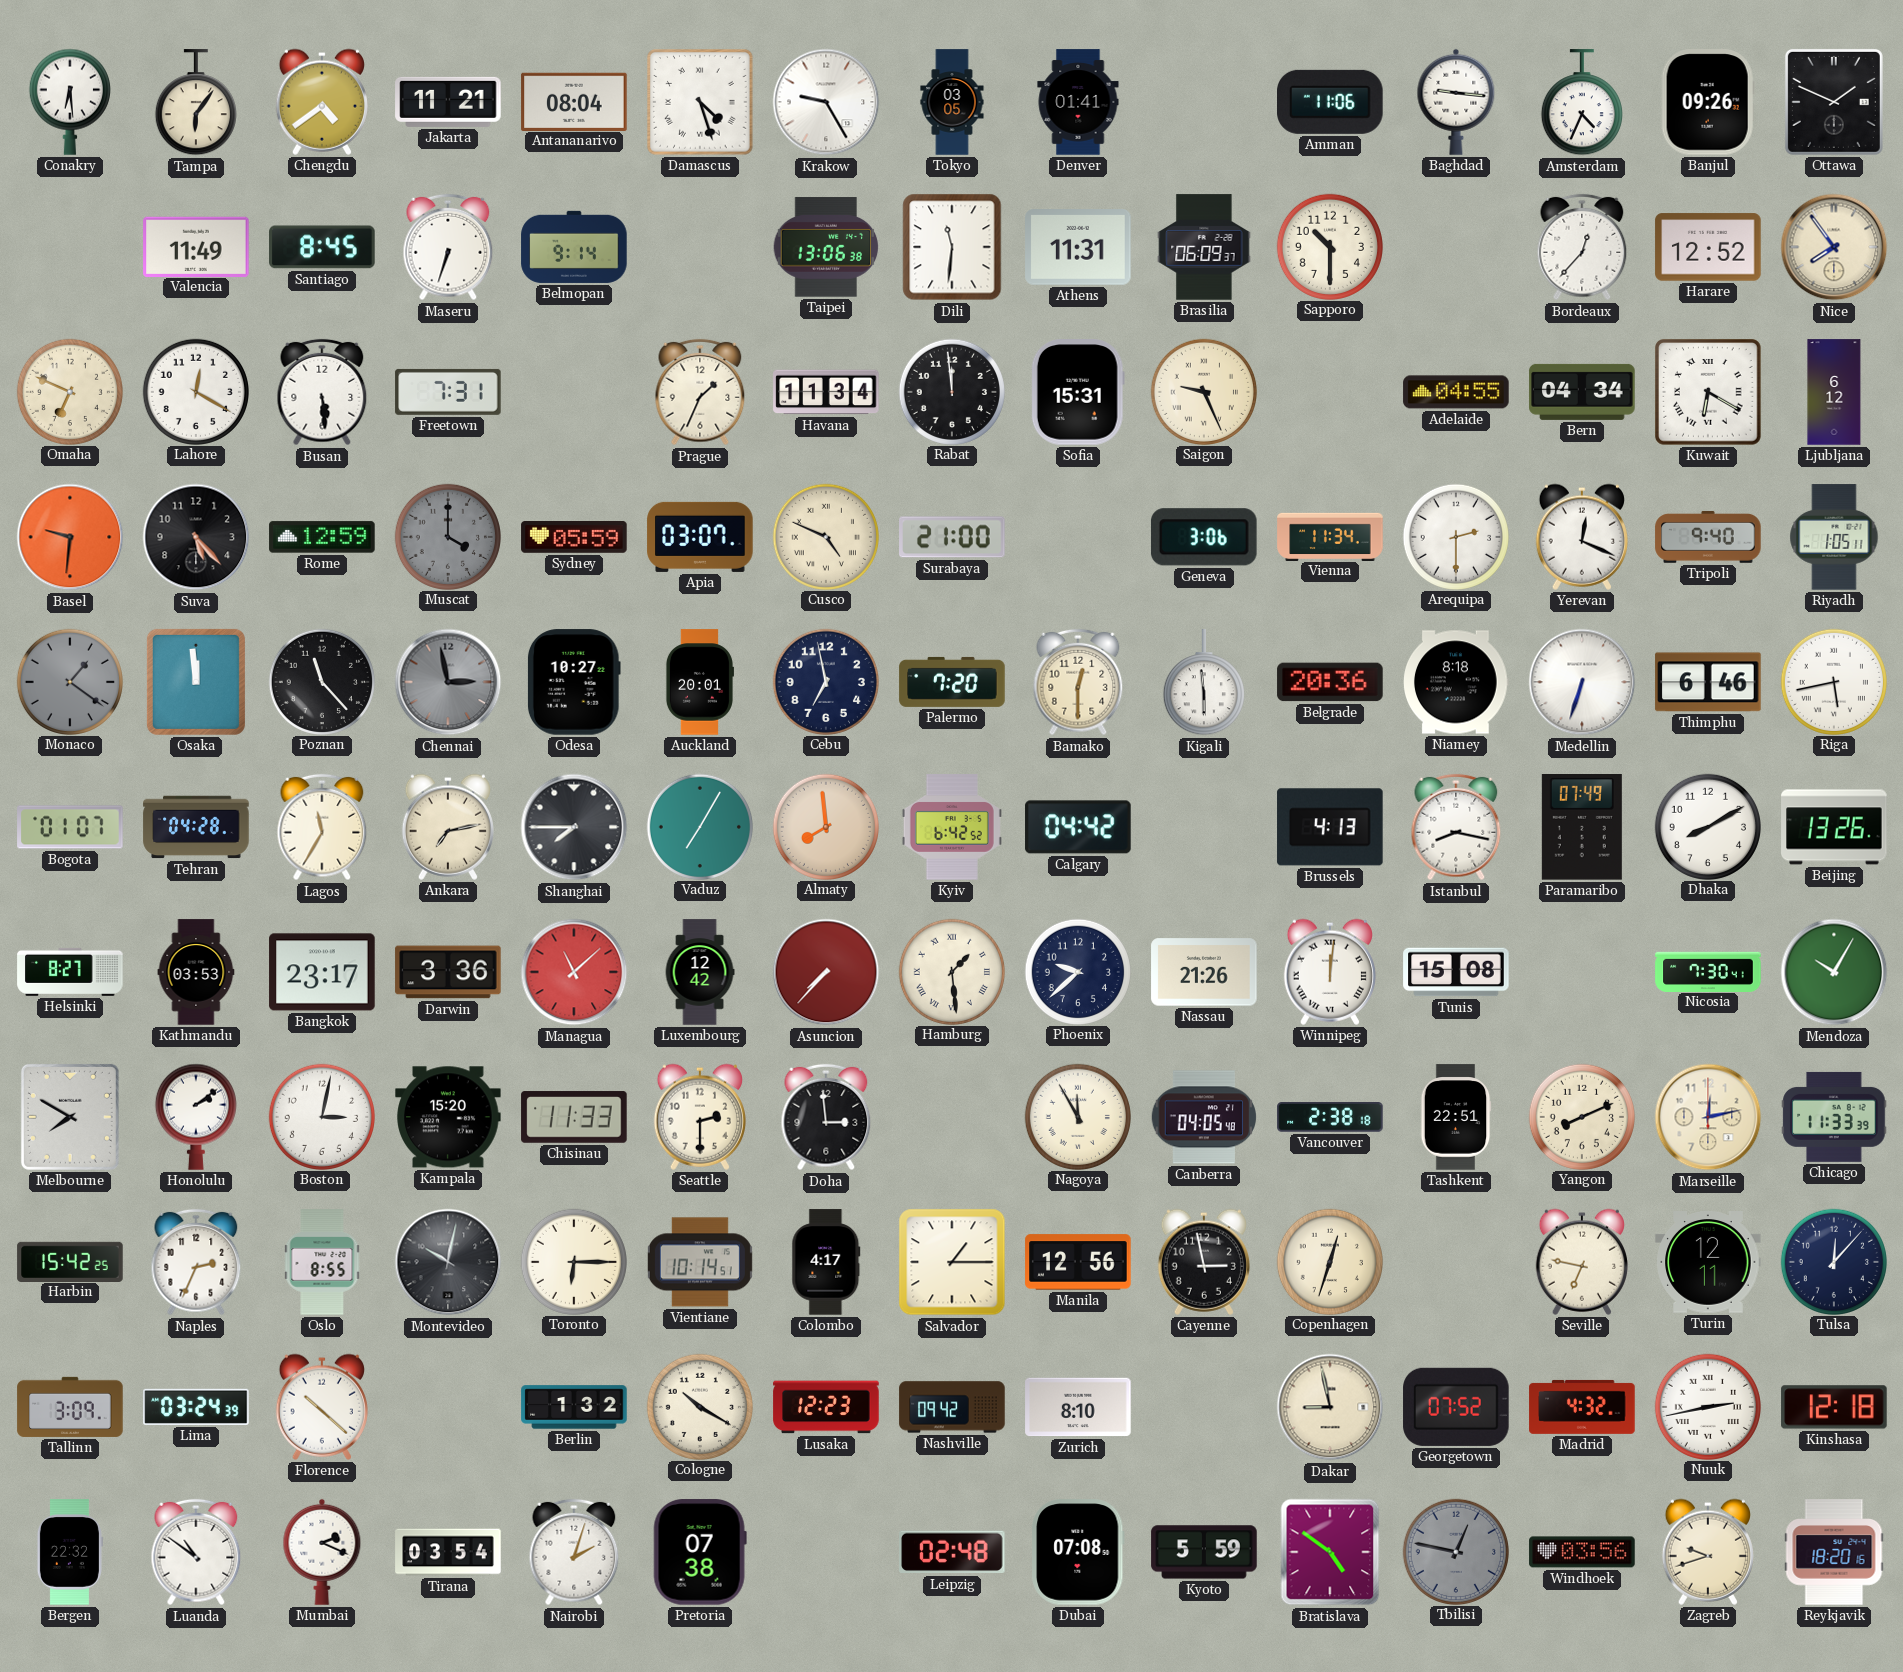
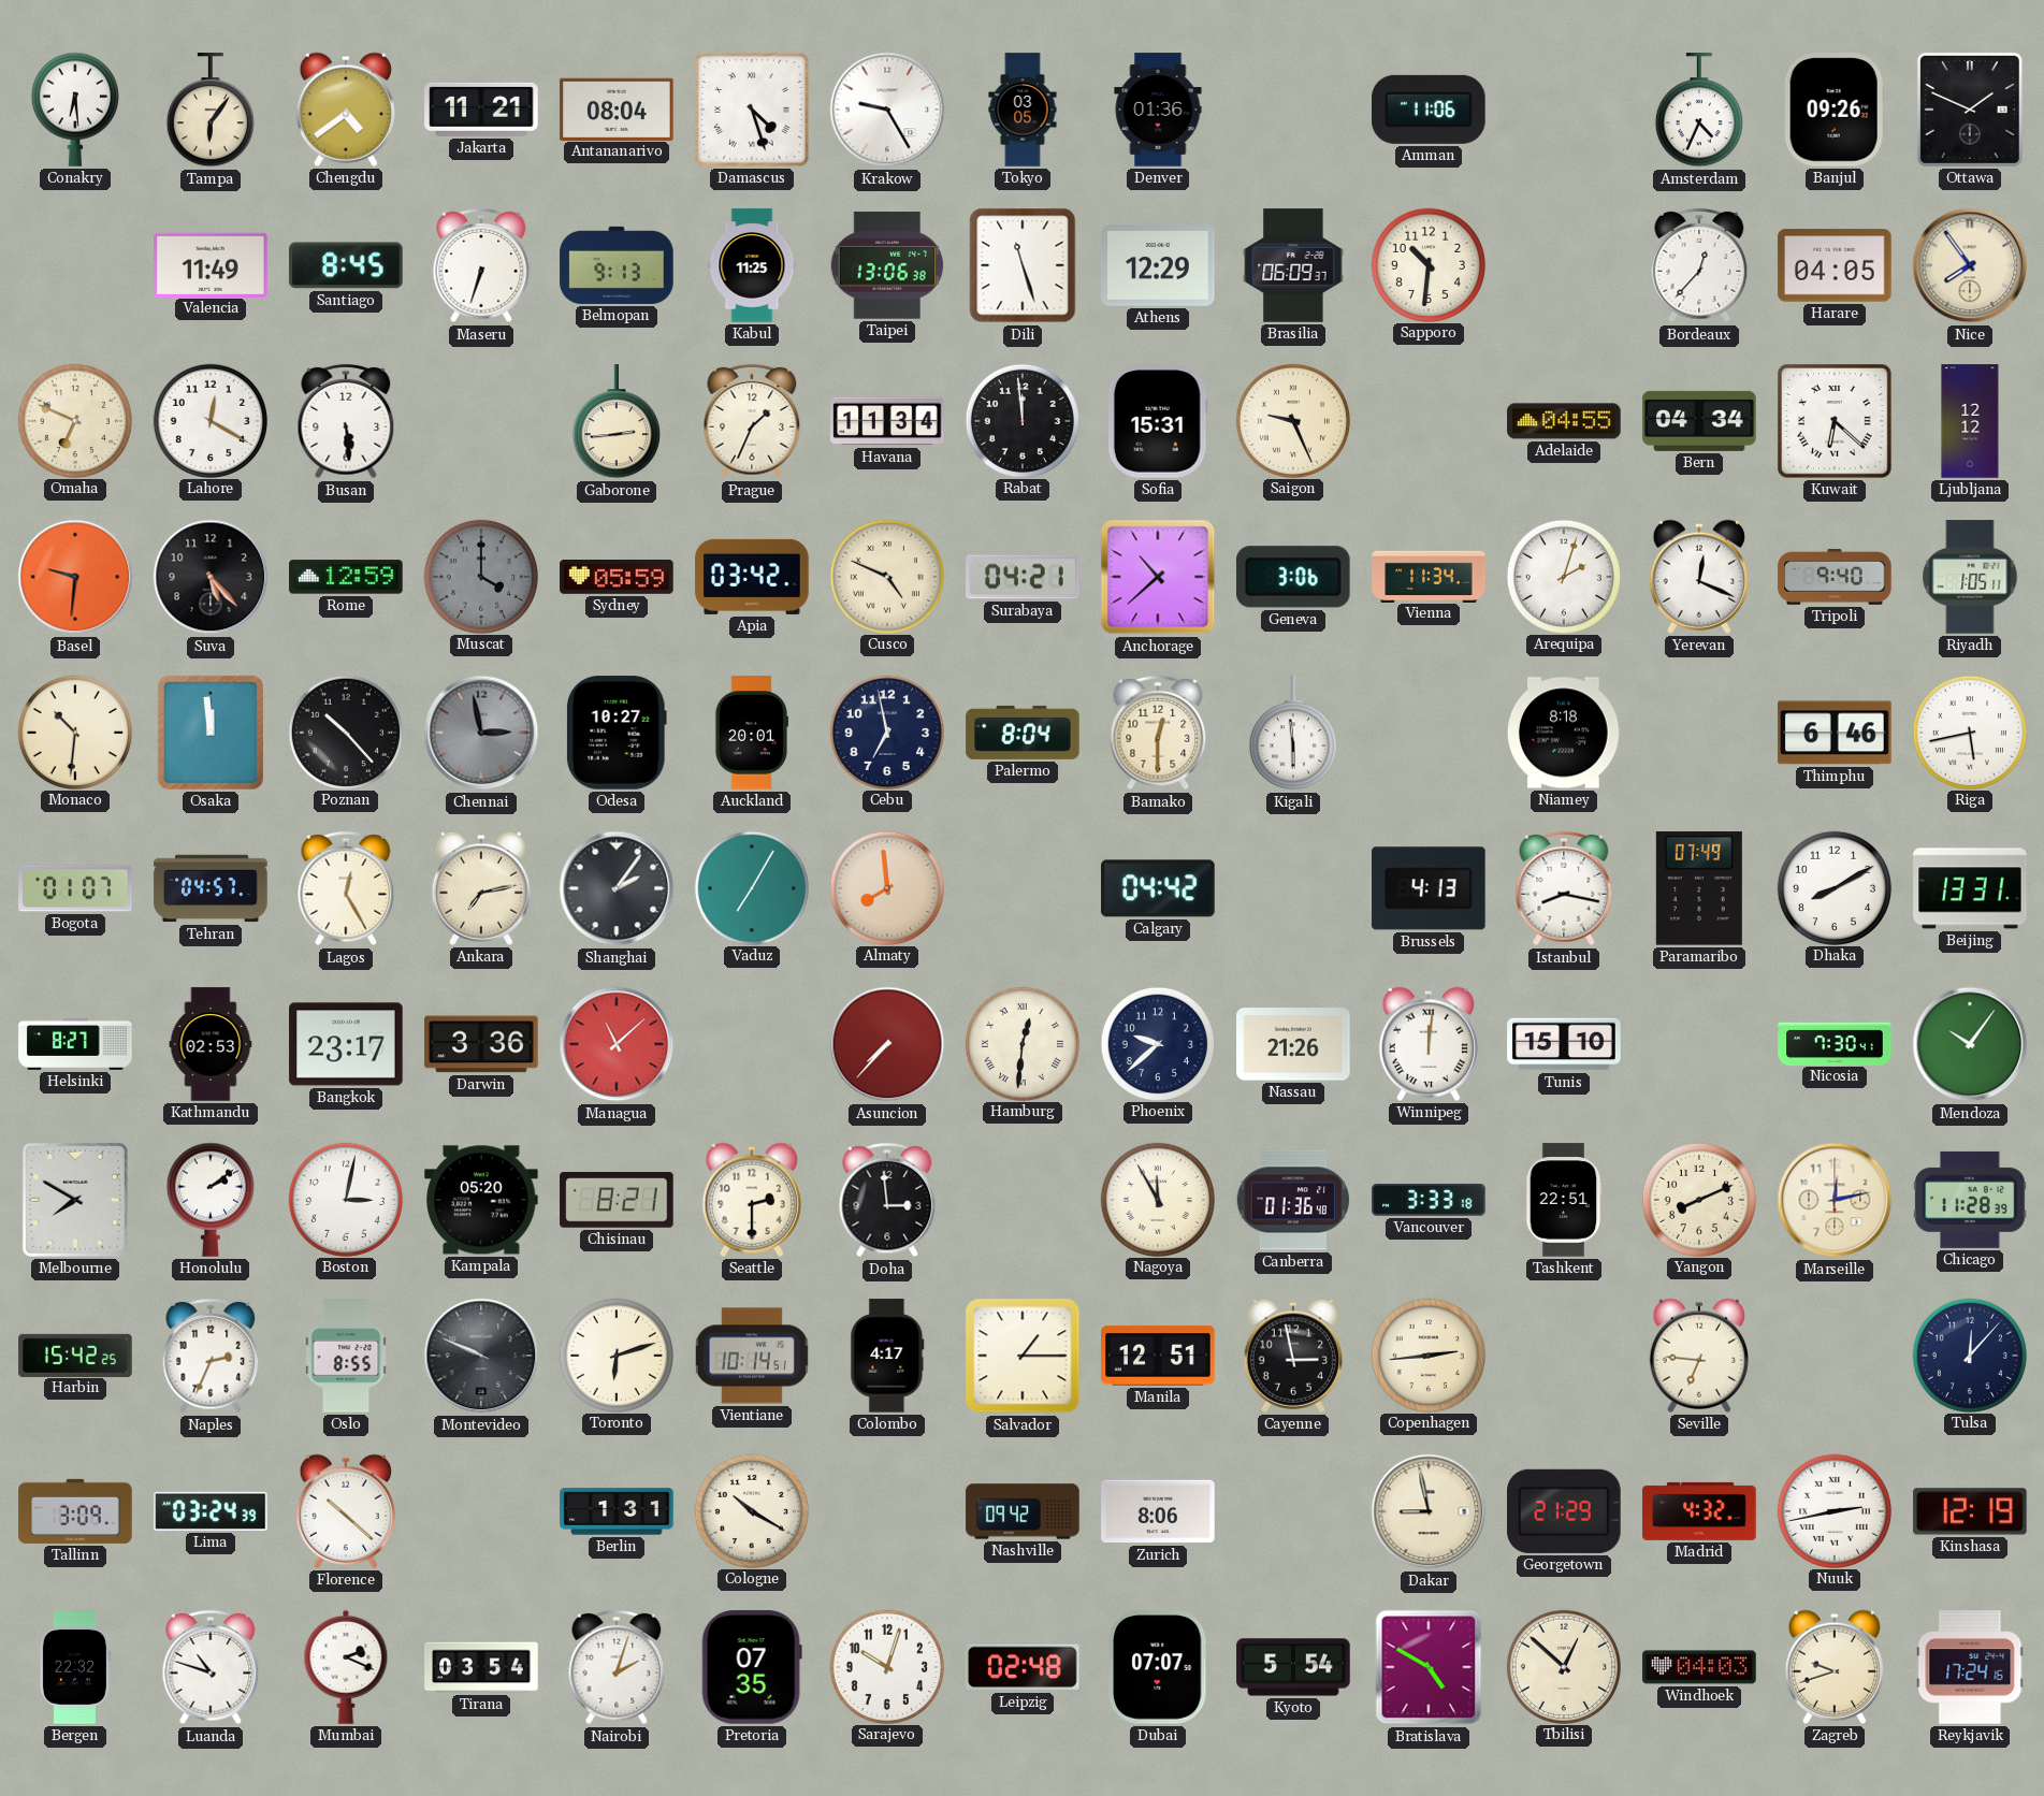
Denver: 01:41 -> 01:36
Baghdad: 9:16 -> none
Belmopan: 9:14 -> 9:13
Kabul: none -> 11:25
Dili: 11:31 -> 11:27
Athens: 11:31 -> 12:29
Sapporo: 10:30 -> 10:31
Harare: 12:52 -> 04:05
Freetown: 7:31 -> none
Gaborone: none -> 2:44
Kuwait: 6:20 -> 6:22
Ljubljana: 6:12 -> 12:12
Apia: 03:07 -> 03:42
Surabaya: 21:00 -> 04:21
Anchorage: none -> 10:38
Arequipa: 2:30 -> 2:03
Monaco: 1:21 -> 10:31
Monaco dial: grey -> cream
Poznan: 11:23 -> 10:23
Palermo: 7:20 -> 8:04
Belgrade: 20:36 -> none
Medellin: 6:33 -> none
Tehran: 04:28 -> 04:57
Lagos: 11:35 -> 12:25
Shanghai: 7:45 -> 2:06
Kyiv: 6:42 -> none
Beijing: 13:26 -> 13:31
Kathmandu: 03:53 -> 02:53
Luxembourg: 12:42 -> none
Hamburg: 1:29 -> 12:31
Tunis: 15:08 -> 15:10
Mendoza: 10:05 -> 10:06
Kampala: 15:20 -> 05:20
Chisinau: 11:33 -> 8:21
Canberra: 04:05 -> 01:36
Vancouver: 2:38 -> 3:33
Chicago: 11:33 -> 11:28
Montevideo: 10:02 -> 9:49
Toronto: 6:15 -> 6:12
Manila: 12:56 -> 12:51
Copenhagen: 12:33 -> 2:44
Seville: 6:47 -> 6:46
Turin: 12:11 -> none
Berlin: 1:32 -> 1:31
Lusaka: 12:23 -> none
Zurich: 8:10 -> 8:06
Georgetown: 07:52 -> 21:29
Kinshasa: 12:18 -> 12:19
Luanda: 10:51 -> 10:48
Pretoria: 07:38 -> 07:35
Sarajevo: none -> 10:03
Dubai: 07:08 -> 07:07
Kyoto: 5:59 -> 5:54
Bratislava: 4:51 -> 4:50
Tbilisi: 12:47 -> 12:52
Tbilisi dial: grey -> cream
Windhoek: 03:56 -> 04:03
Reykjavik: 18:20 -> 17:24
